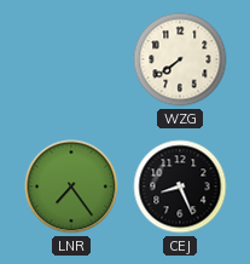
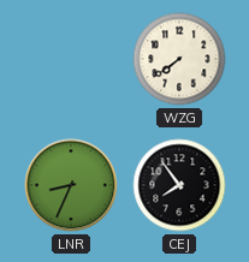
LNR: 7:24 -> 8:34
CEJ: 8:26 -> 7:54
